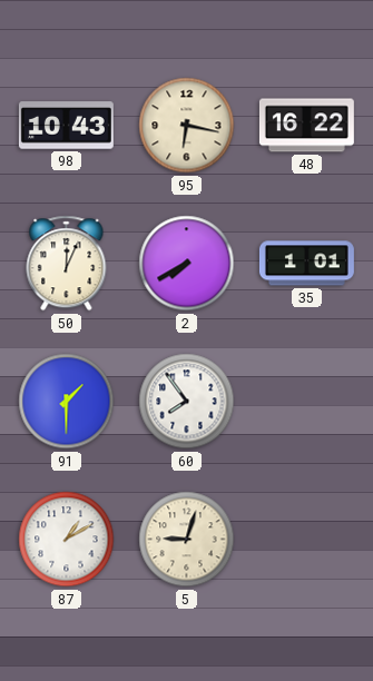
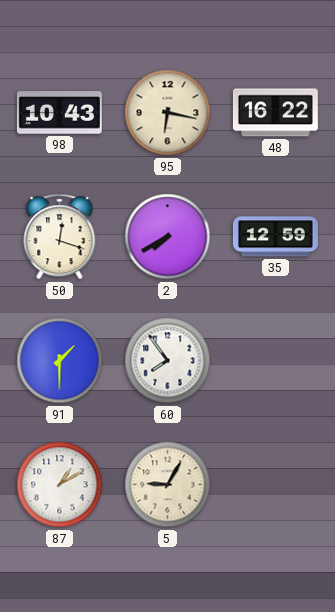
50: 12:04 -> 12:18
35: 1:01 -> 12:59
5: 9:03 -> 9:05
